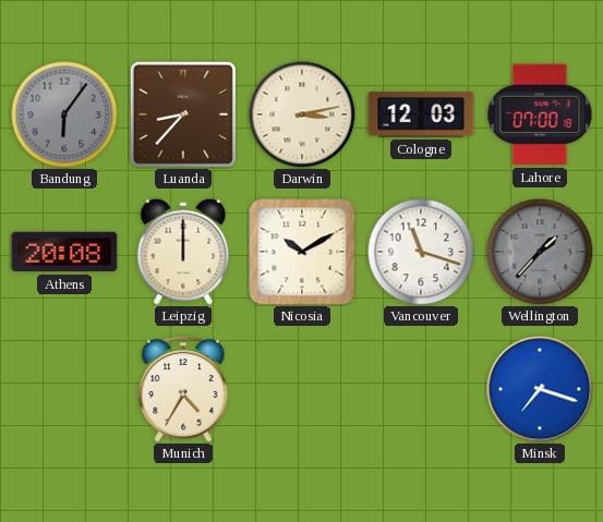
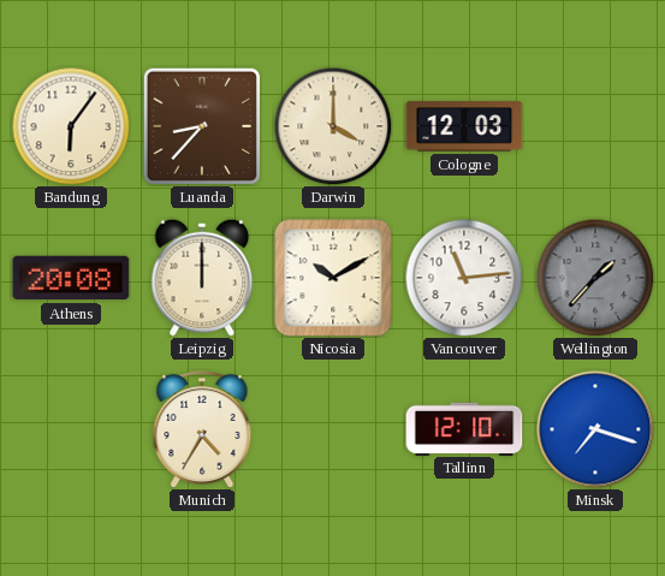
Bandung dial: grey -> cream
Darwin: 3:13 -> 4:00
Lahore: 07:00 -> none
Vancouver: 11:18 -> 11:14
Tallinn: none -> 12:10
